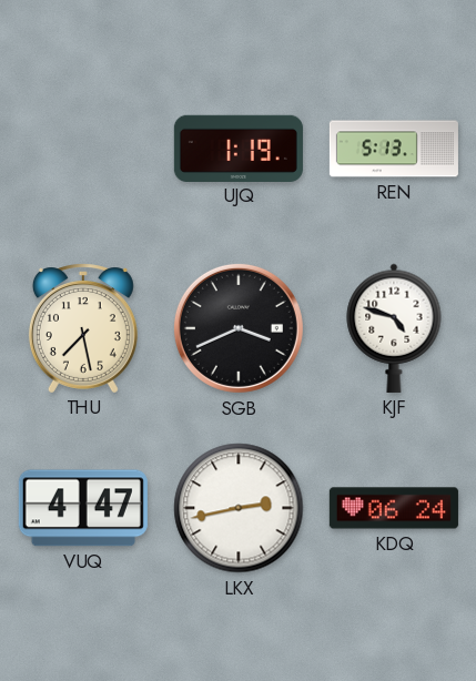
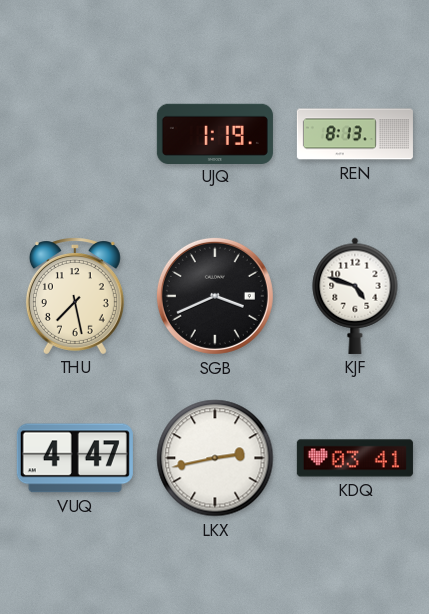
REN: 5:13 -> 8:13
KDQ: 06:24 -> 03:41
